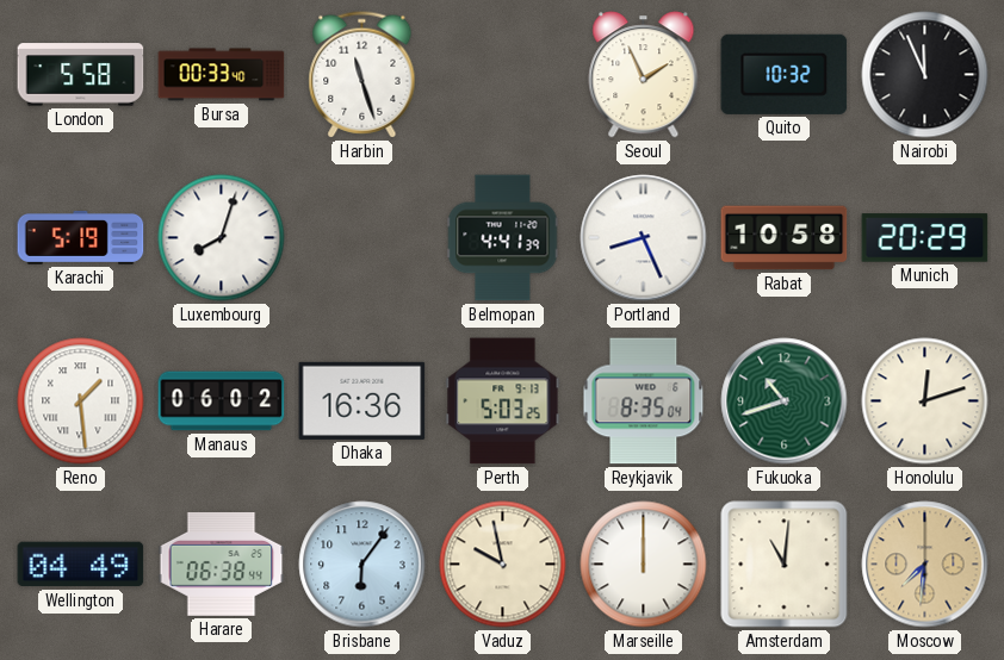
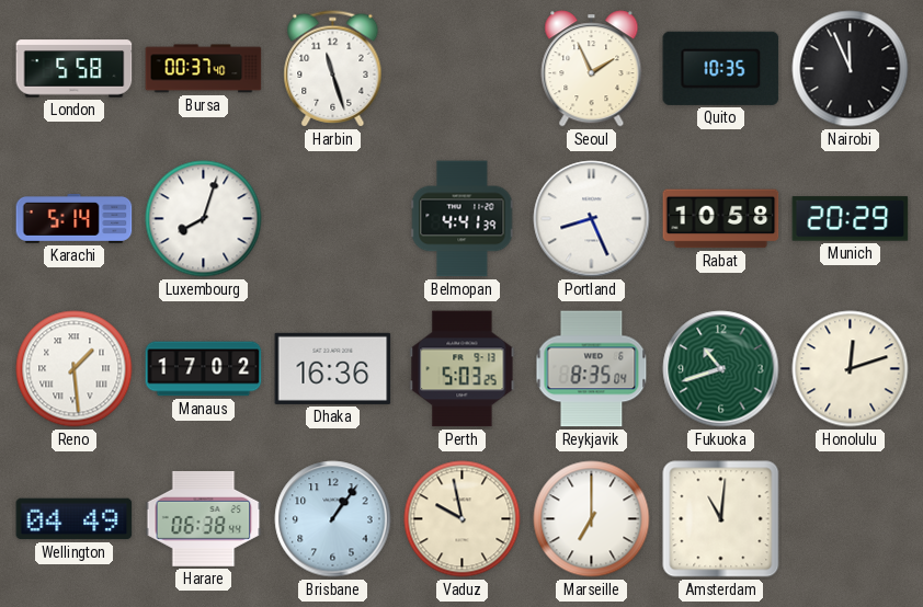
Bursa: 00:33 -> 00:37
Quito: 10:32 -> 10:35
Karachi: 5:19 -> 5:14
Manaus: 06:02 -> 17:02
Brisbane: 6:06 -> 1:06
Marseille: 12:00 -> 7:00
Moscow: 7:31 -> none
